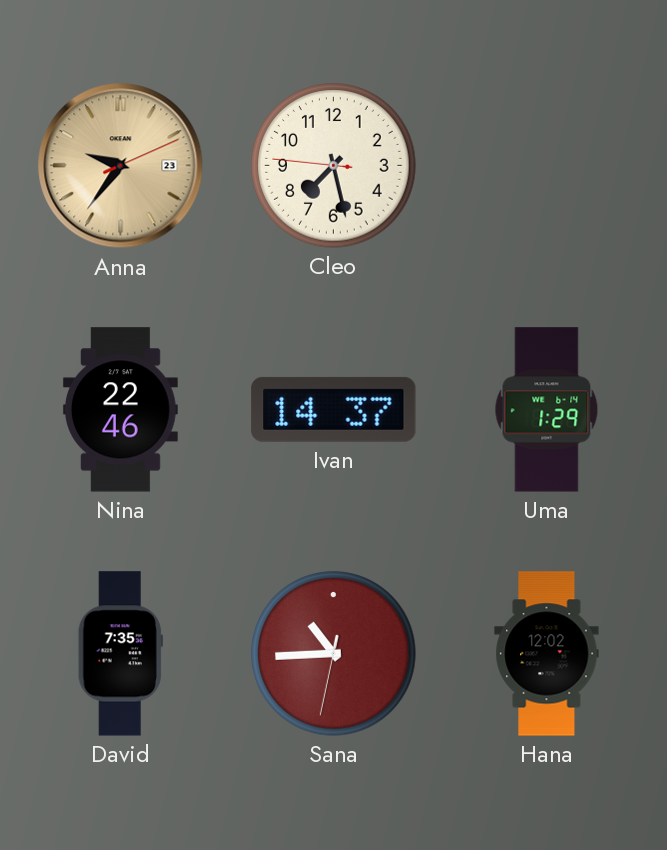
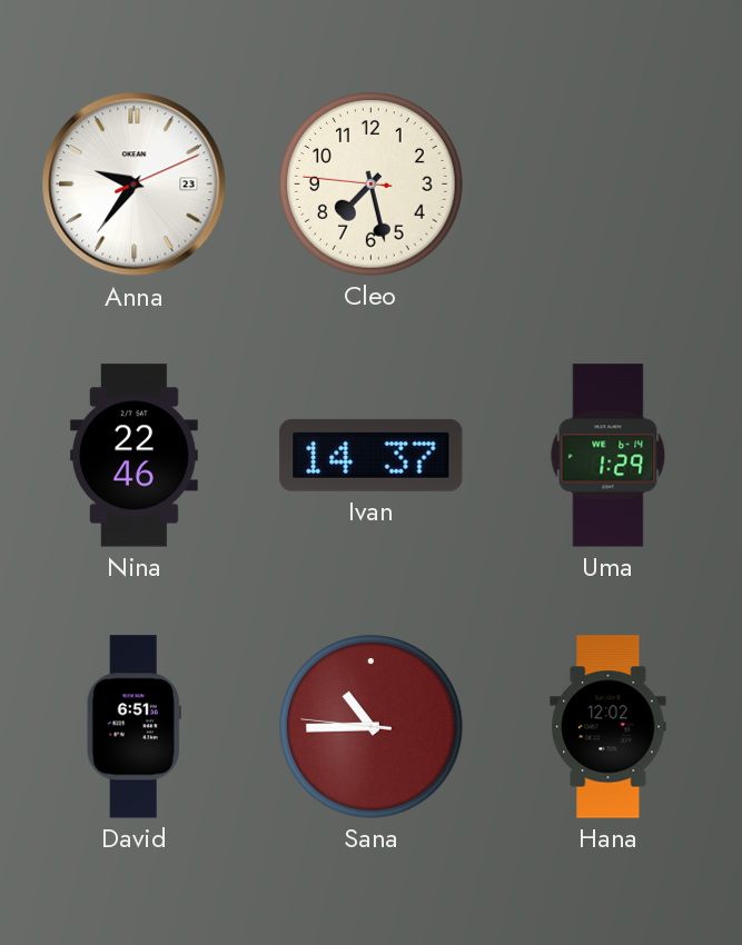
Anna dial: champagne -> white
David: 7:35 -> 6:51
Sana: 10:44:32 -> 10:44:46
